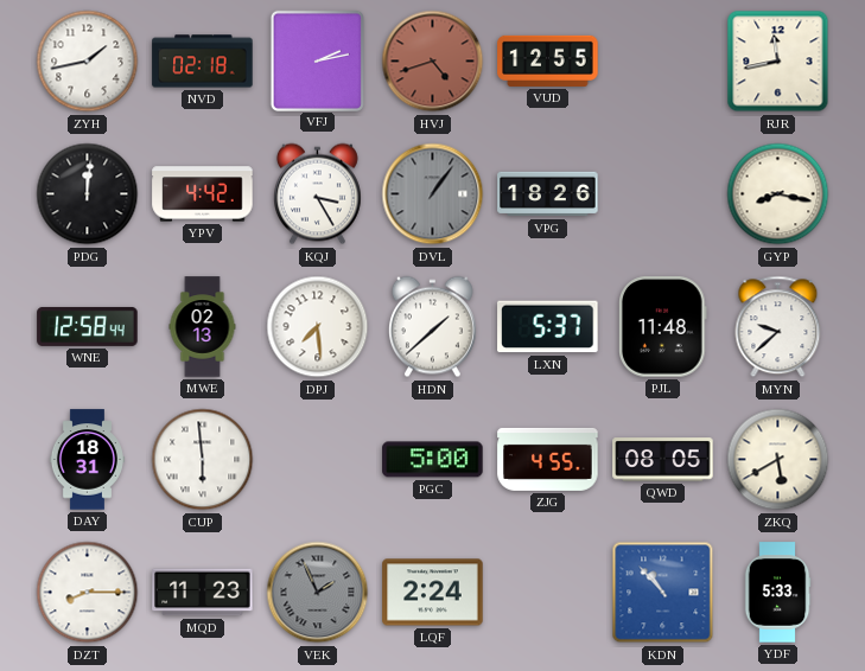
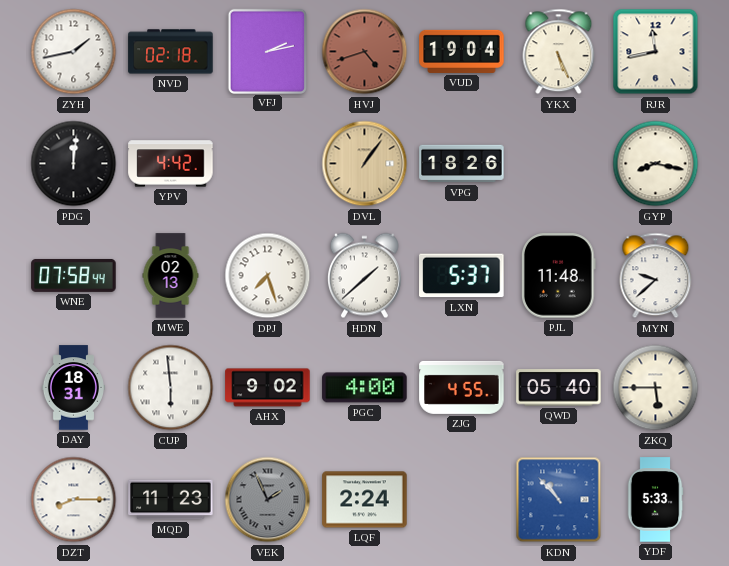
VUD: 12:55 -> 19:04
YKX: none -> 5:26
KQJ: 3:25 -> none
DVL dial: grey -> champagne
WNE: 12:58 -> 07:58
DPJ: 7:29 -> 7:27
AHX: none -> 9:02
PGC: 5:00 -> 4:00
QWD: 08:05 -> 05:40
ZKQ: 5:40 -> 5:45
